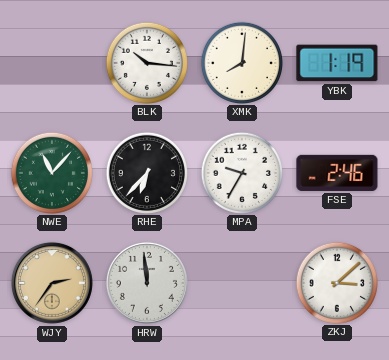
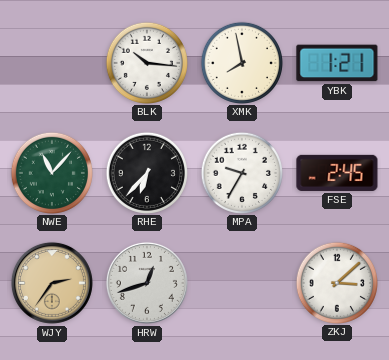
XMK: 8:01 -> 7:58
YBK: 1:19 -> 1:21
FSE: 2:46 -> 2:45
HRW: 11:59 -> 12:42
